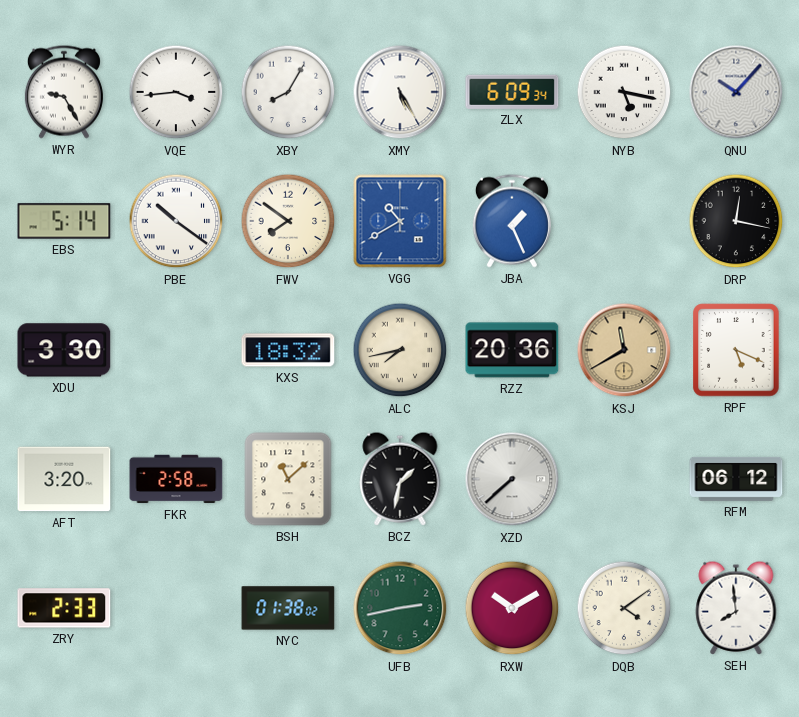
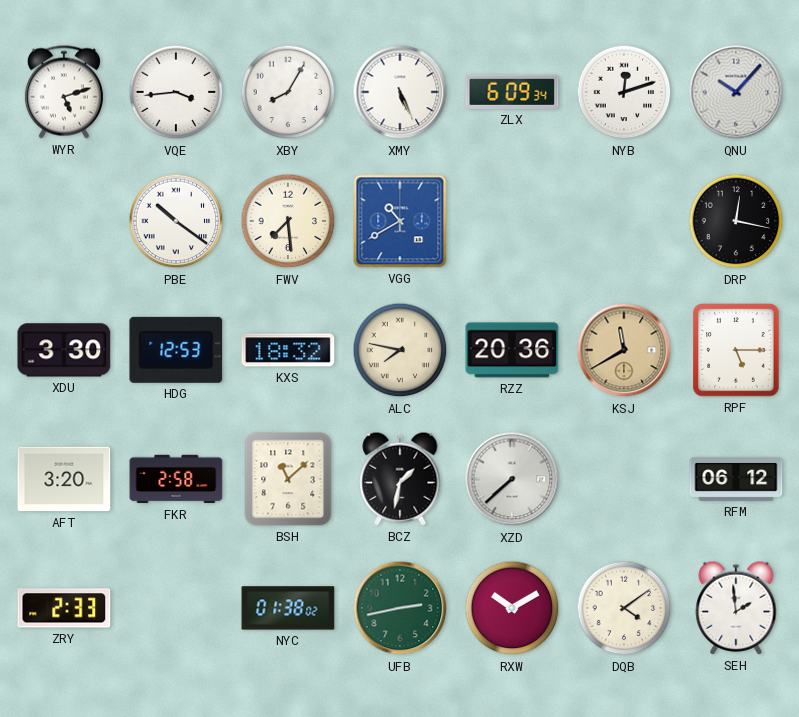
WYR: 9:25 -> 5:12
XMY: 5:25 -> 5:26
NYB: 5:17 -> 12:12
EBS: 5:14 -> none
FWV: 7:51 -> 7:29
JBA: 1:26 -> none
HDG: none -> 12:53
ALC: 7:43 -> 7:47
RPF: 5:19 -> 5:15
SEH: 7:59 -> 1:59
